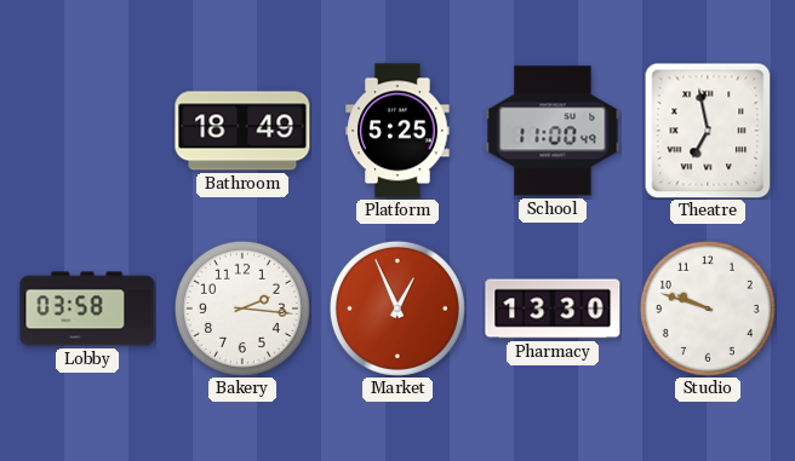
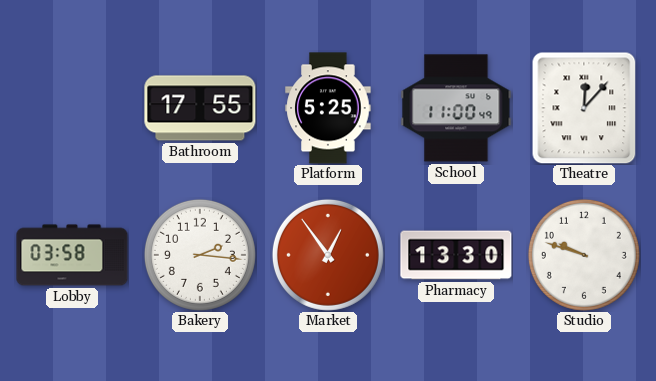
Bathroom: 18:49 -> 17:55
Theatre: 6:58 -> 12:07
Market: 12:56 -> 12:54
